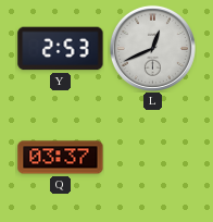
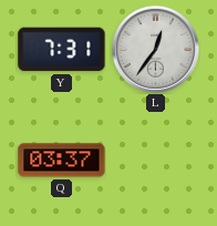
Y: 2:53 -> 7:31
L: 12:41 -> 12:36
